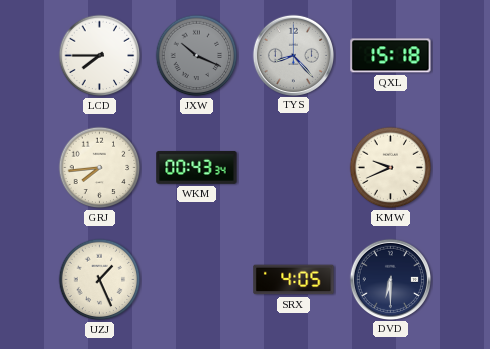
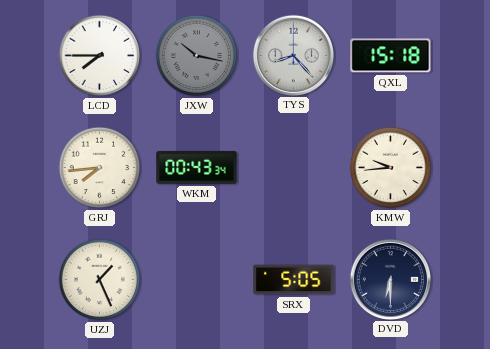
JXW: 10:19 -> 10:17
KMW: 9:41 -> 9:44
SRX: 4:05 -> 5:05
